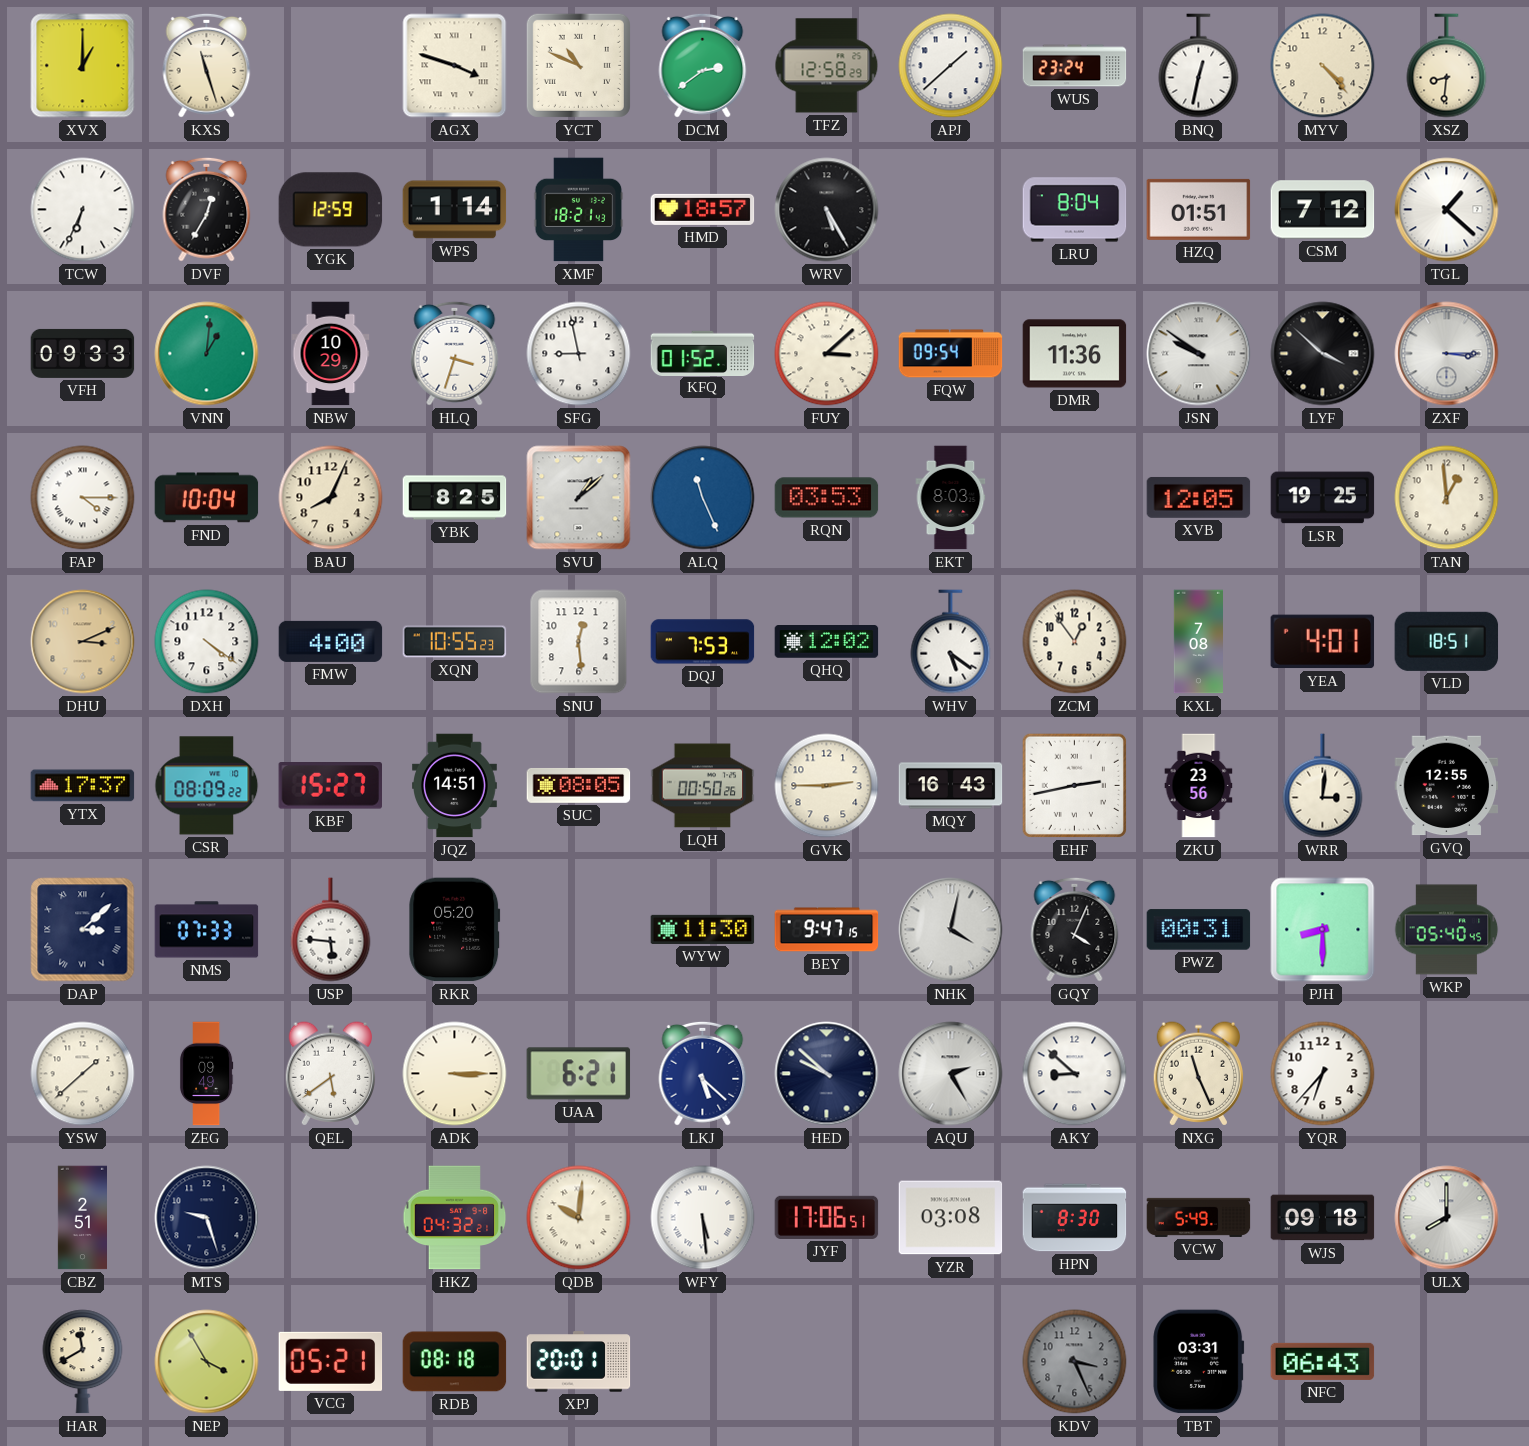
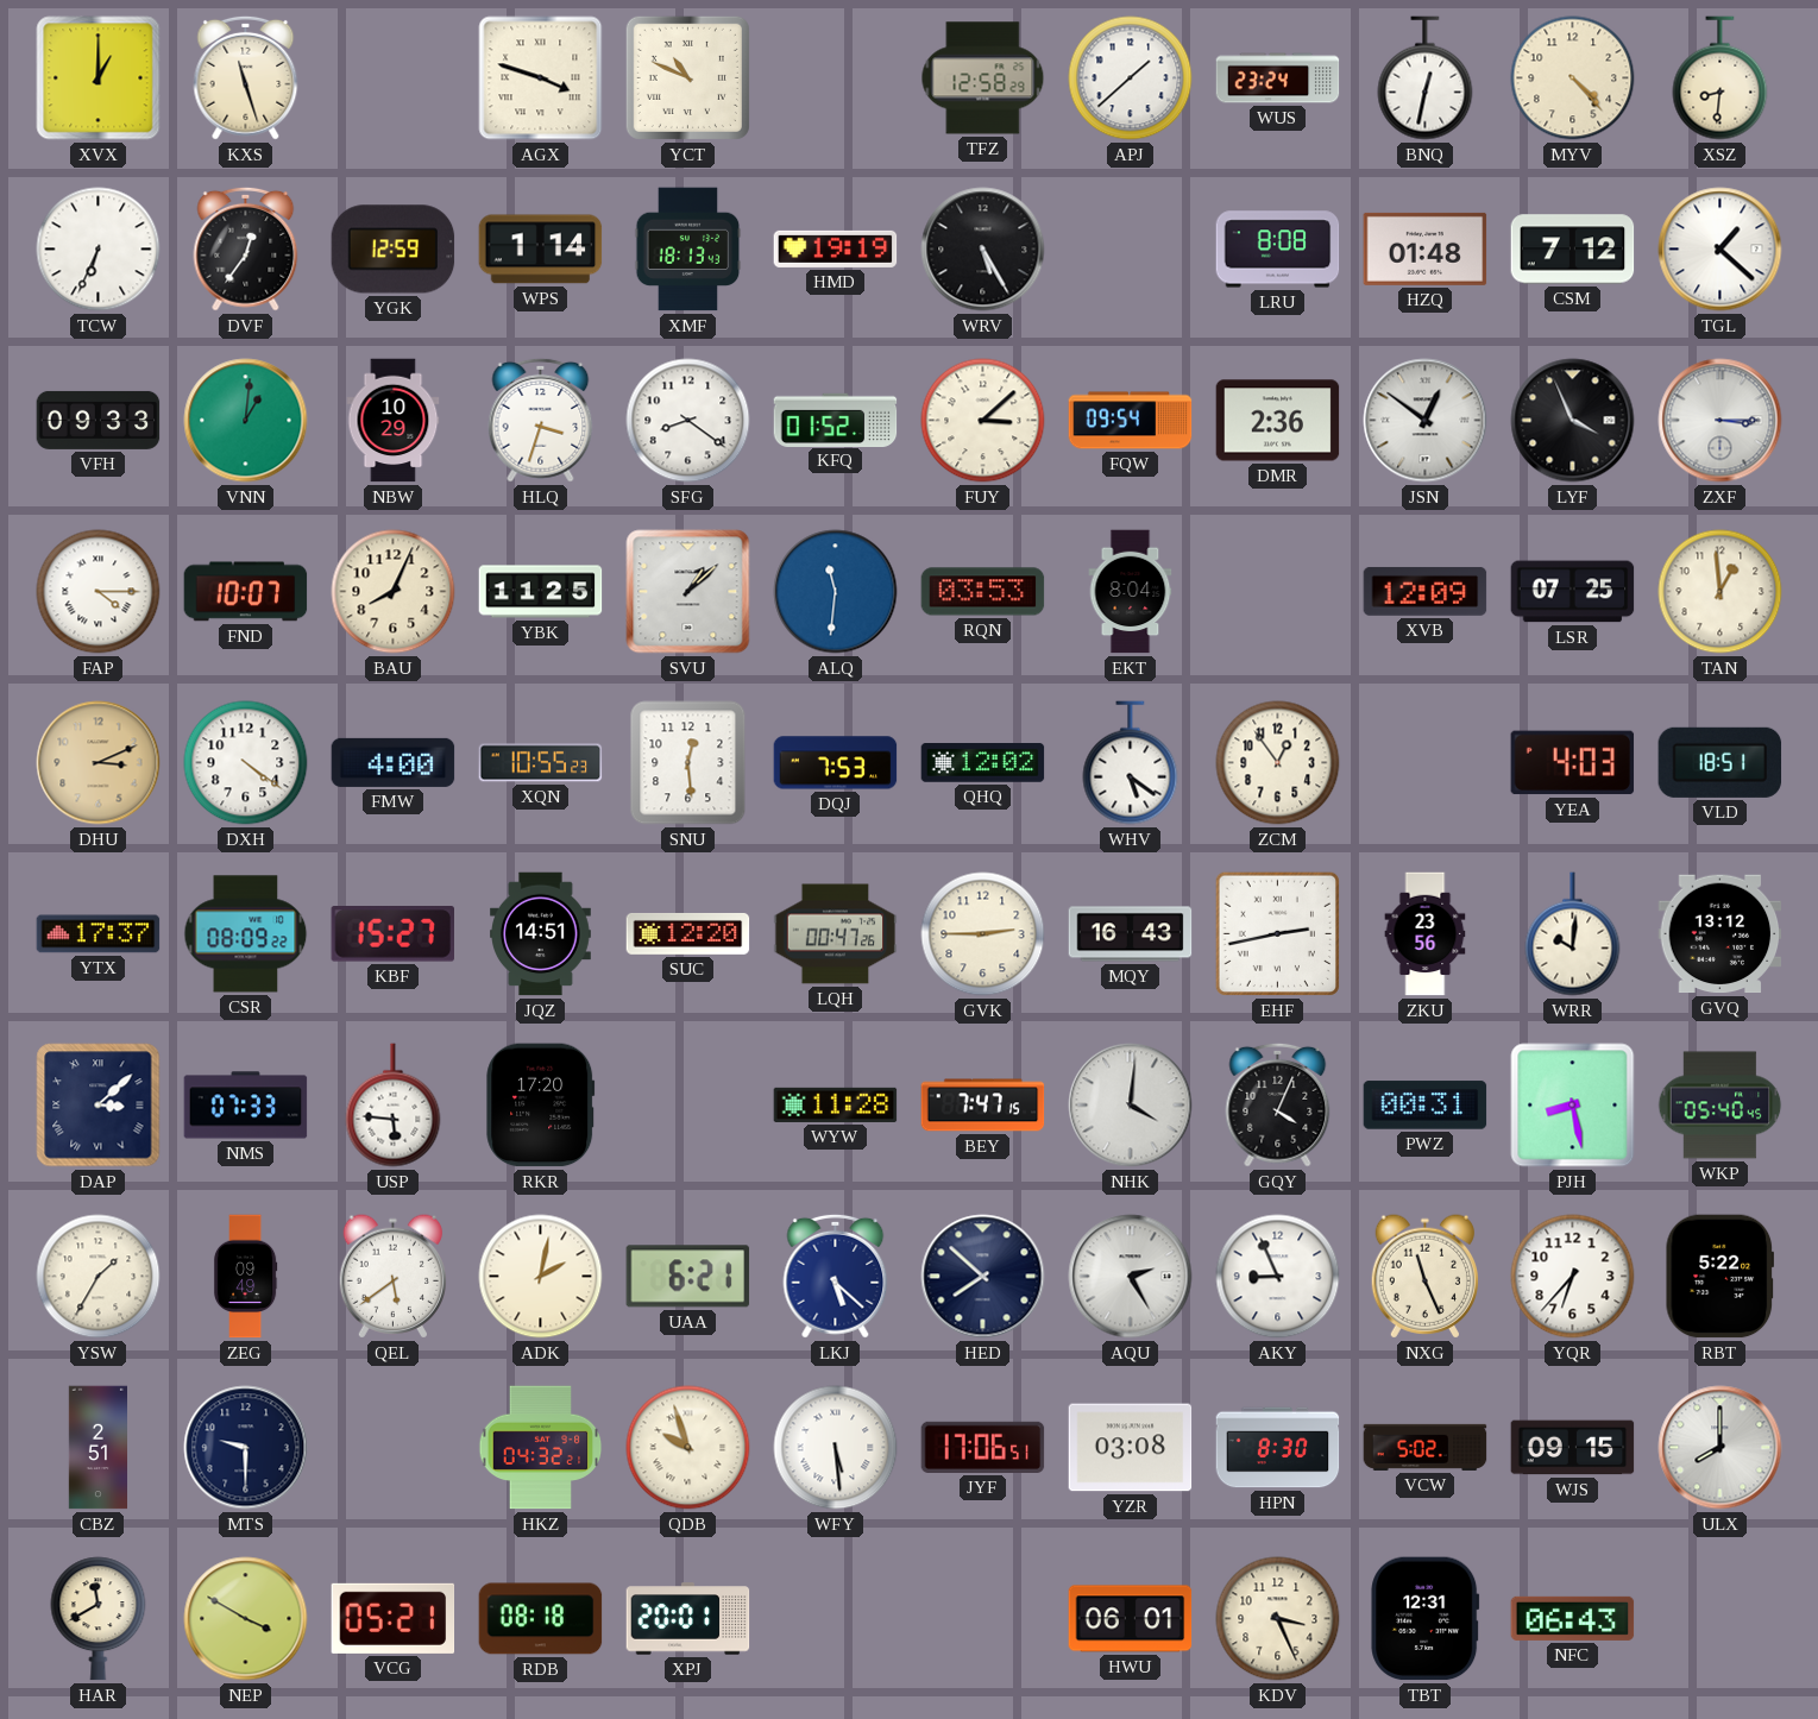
DCM: 2:39 -> none
DVF: 12:35 -> 12:36
XMF: 18:21 -> 18:13
HMD: 18:57 -> 19:19
LRU: 8:04 -> 8:08
HZQ: 01:51 -> 01:48
SFG: 8:58 -> 8:21
DMR: 11:36 -> 2:36
JSN: 9:51 -> 12:51
LYF: 3:52 -> 3:56
FND: 10:04 -> 10:07
YBK: 8:25 -> 11:25
ALQ: 11:26 -> 11:31
EKT: 8:03 -> 8:04
XVB: 12:05 -> 12:09
LSR: 19:25 -> 07:25
KXL: 7:08 -> none
YEA: 4:01 -> 4:03
SUC: 08:05 -> 12:20
LQH: 00:50 -> 00:47
WRR: 3:01 -> 10:01
GVQ: 12:55 -> 13:12
RKR: 05:20 -> 17:20
WYW: 11:30 -> 11:28
BEY: 9:47 -> 7:47
NHK: 4:02 -> 4:01
PJH: 8:30 -> 8:28
YSW: 1:38 -> 1:35
ADK: 3:15 -> 2:02
HED: 9:52 -> 7:52
AKY: 8:52 -> 8:56
RBT: none -> 5:22
MTS: 9:27 -> 9:30
QDB: 10:01 -> 9:57
VCW: 5:49 -> 5:02
WJS: 09:18 -> 09:15
NEP: 3:55 -> 3:50
HWU: none -> 06:01
KDV dial: grey -> cream
TBT: 03:31 -> 12:31
